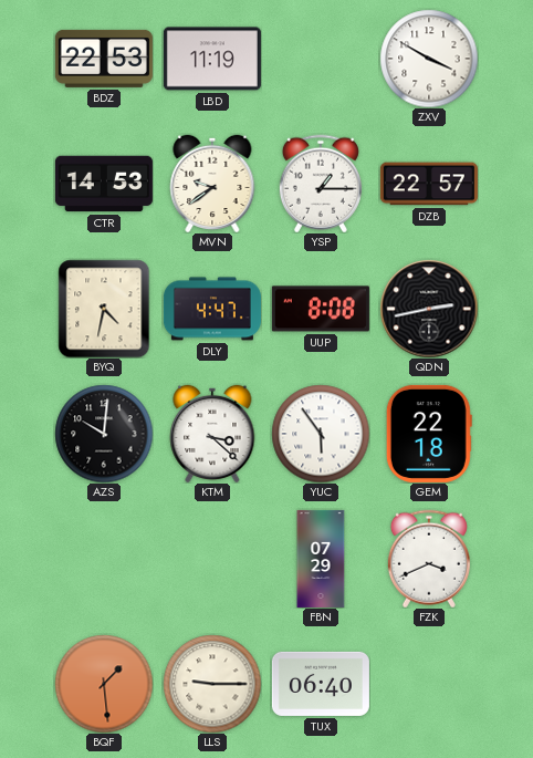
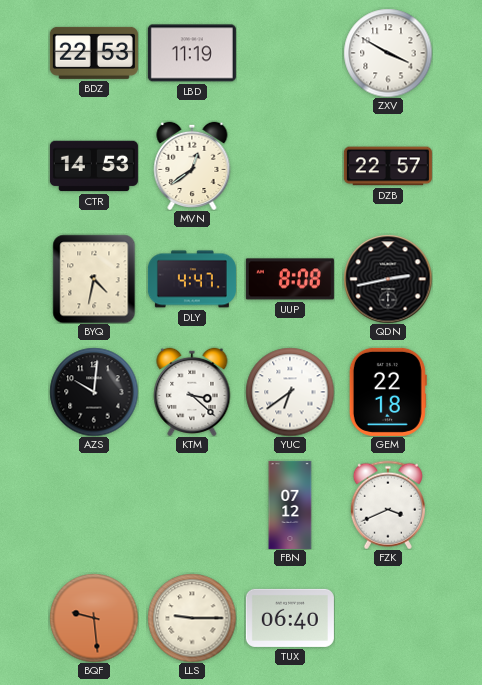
MVN: 9:39 -> 12:39
YSP: 1:15 -> none
YUC: 5:54 -> 6:39
FBN: 07:29 -> 07:12
BQF: 1:29 -> 9:29
